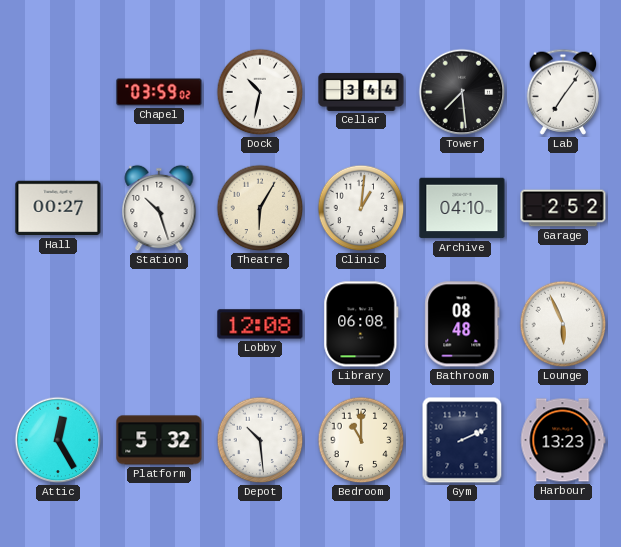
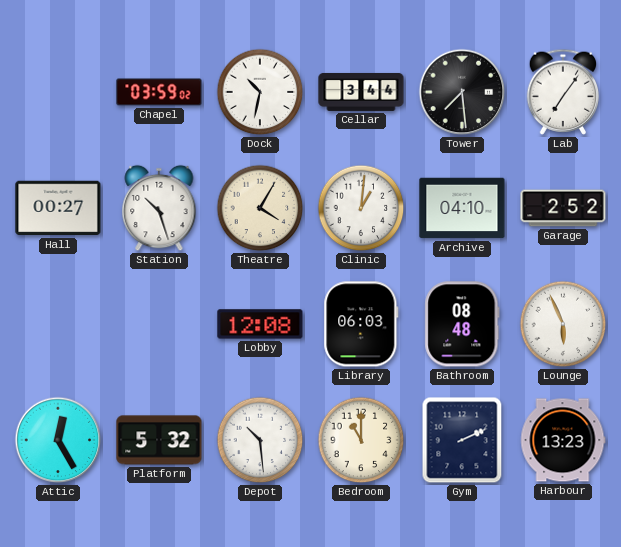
Theatre: 6:05 -> 4:05
Library: 06:08 -> 06:03
